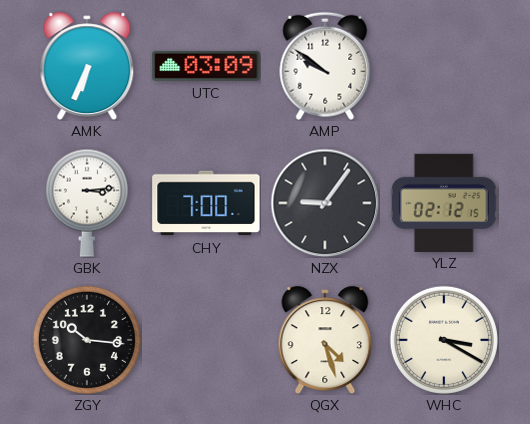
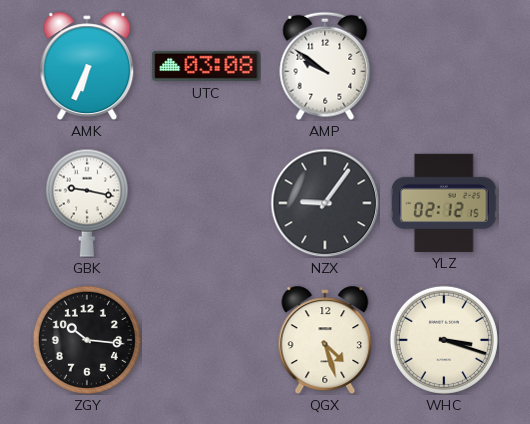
UTC: 03:09 -> 03:08
GBK: 3:14 -> 9:17
CHY: 7:00 -> none
WHC: 3:20 -> 3:18
